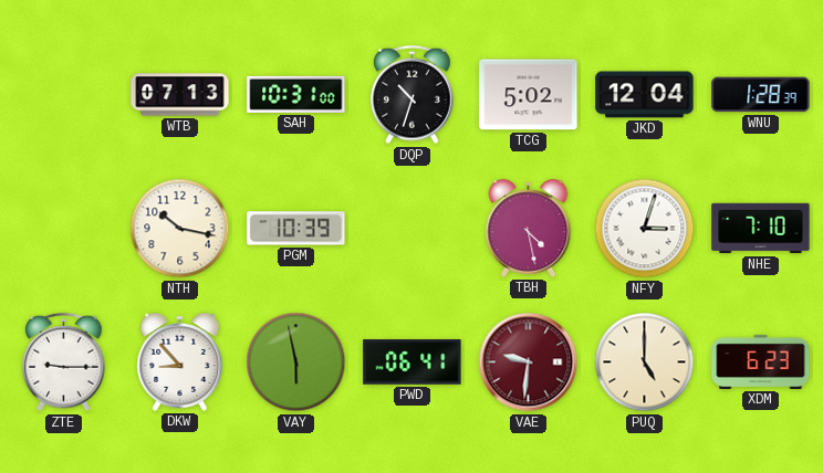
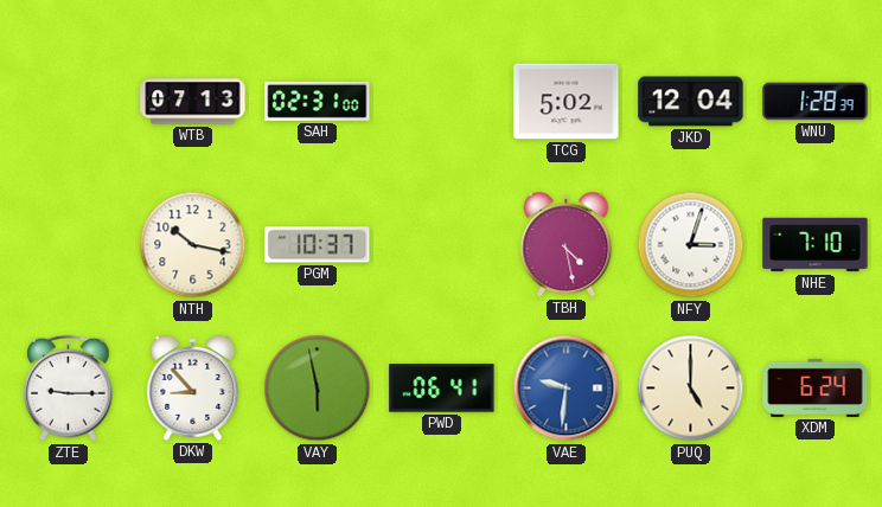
SAH: 10:31 -> 02:31
DQP: 10:33 -> none
PGM: 10:39 -> 10:37
VAE dial: burgundy -> blue
XDM: 6:23 -> 6:24
